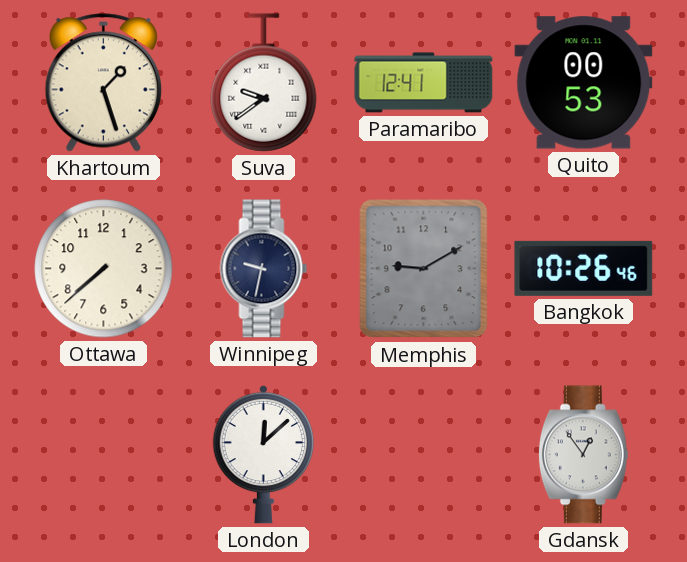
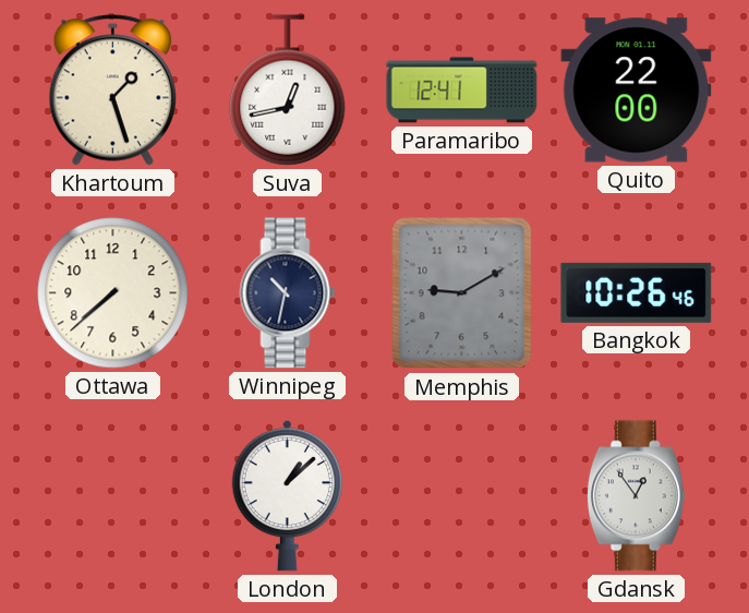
Suva: 9:39 -> 12:43
Quito: 00:53 -> 22:00
Winnipeg: 9:32 -> 10:32
London: 12:08 -> 1:08
